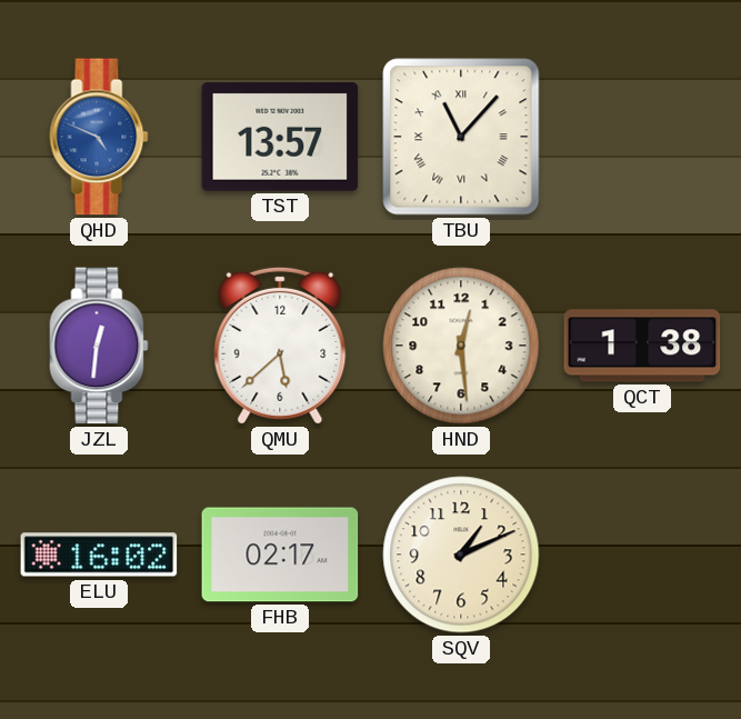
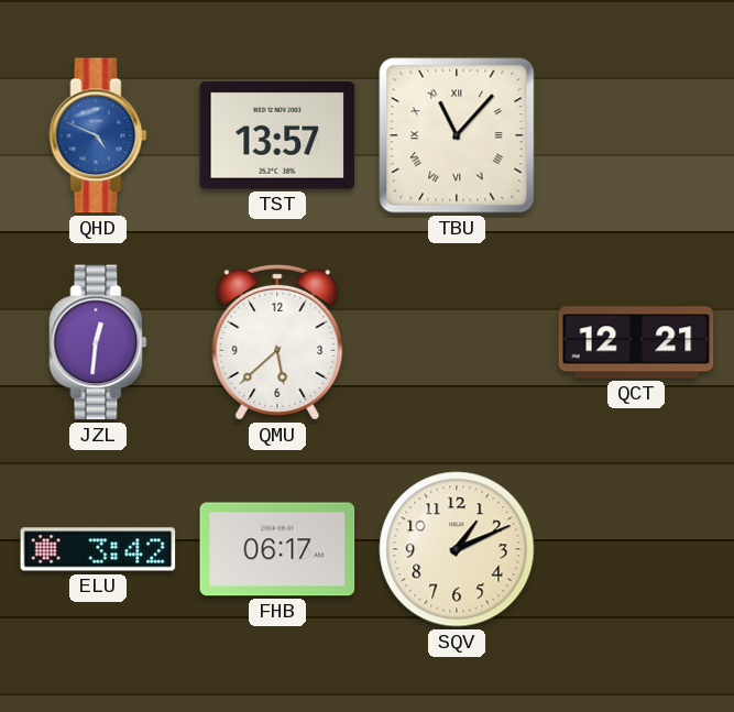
HND: 12:29 -> none
QCT: 1:38 -> 12:21
ELU: 16:02 -> 3:42
FHB: 02:17 -> 06:17
